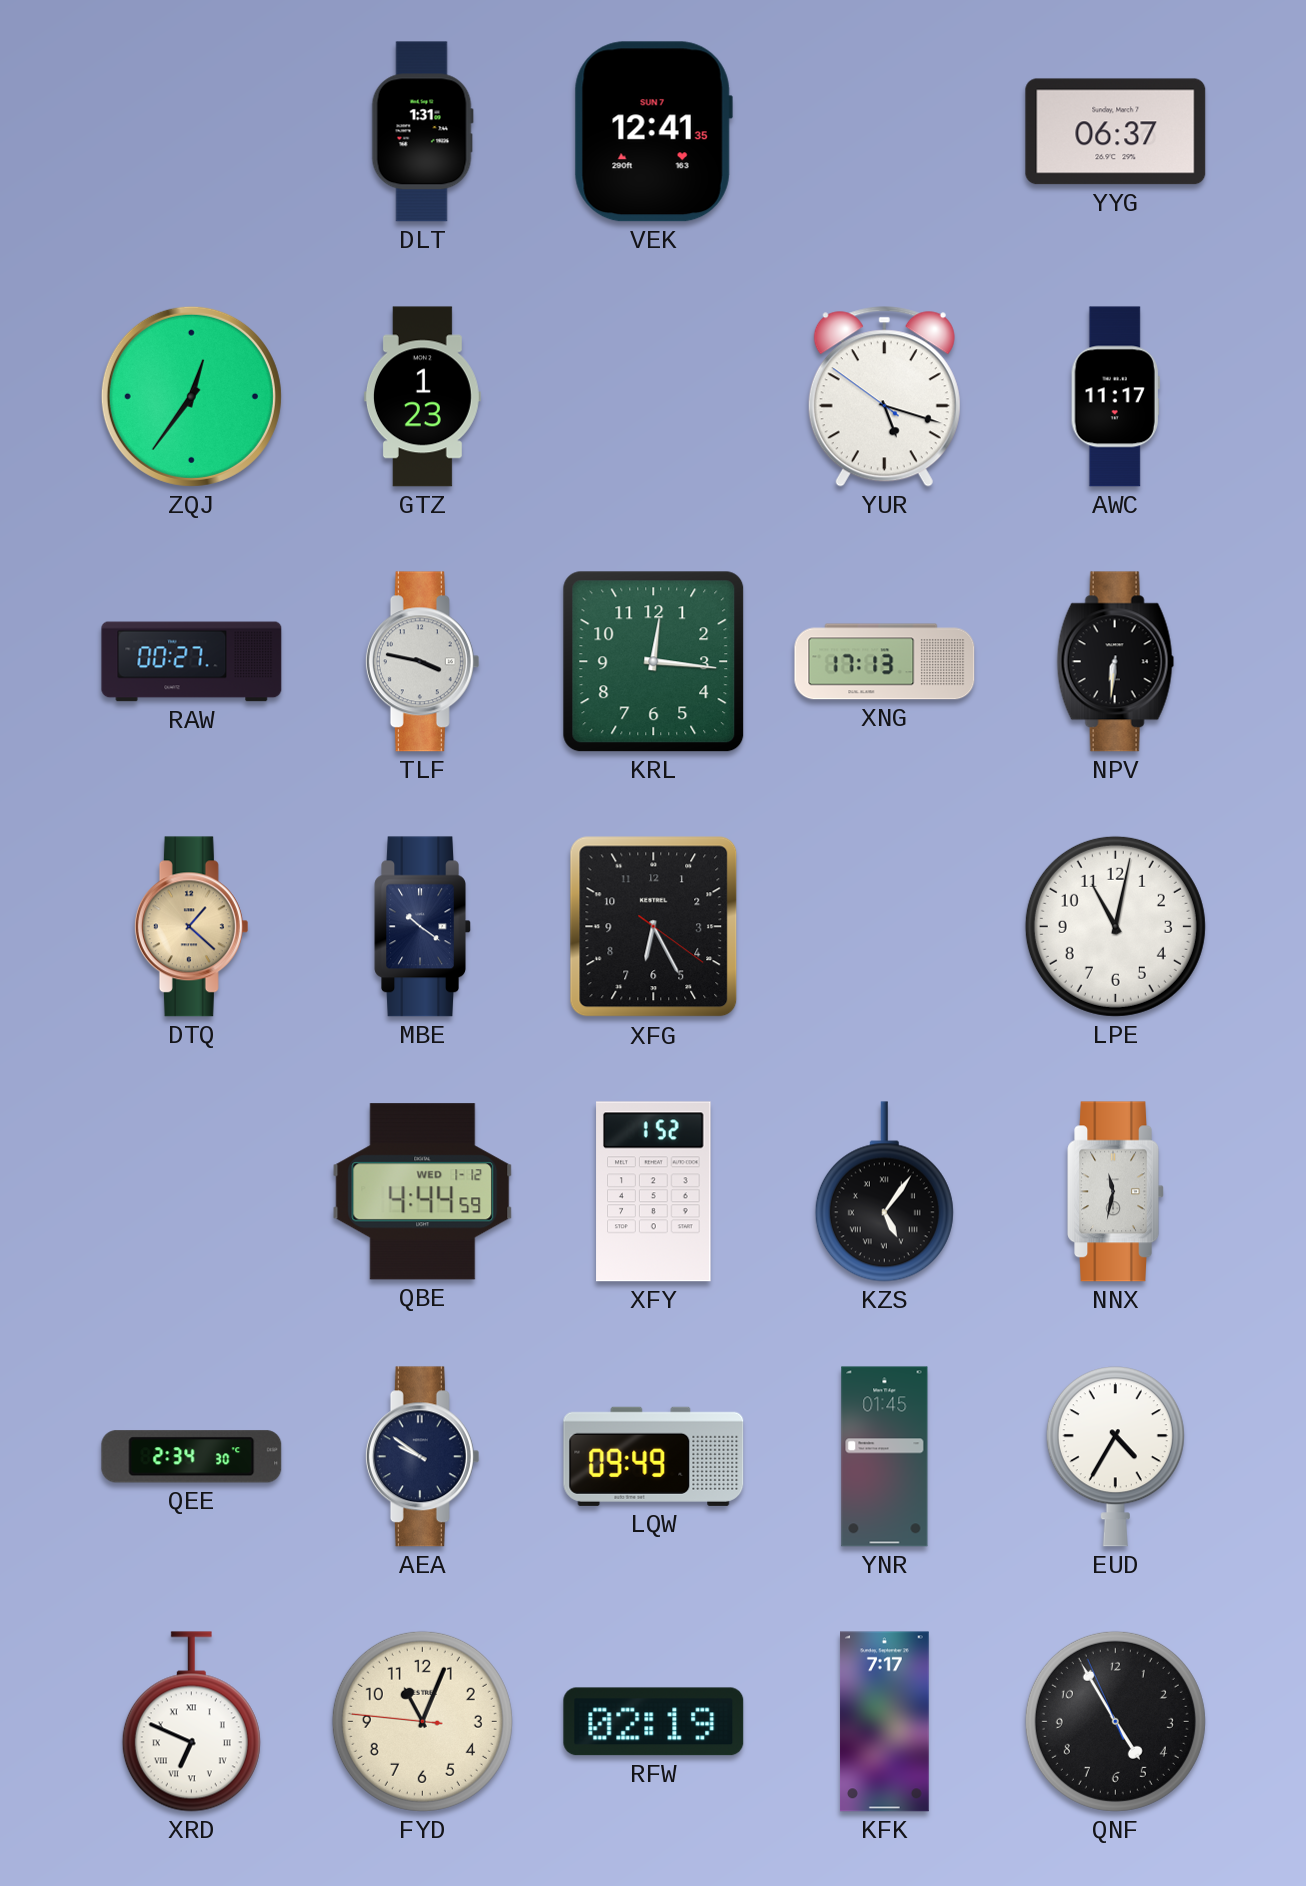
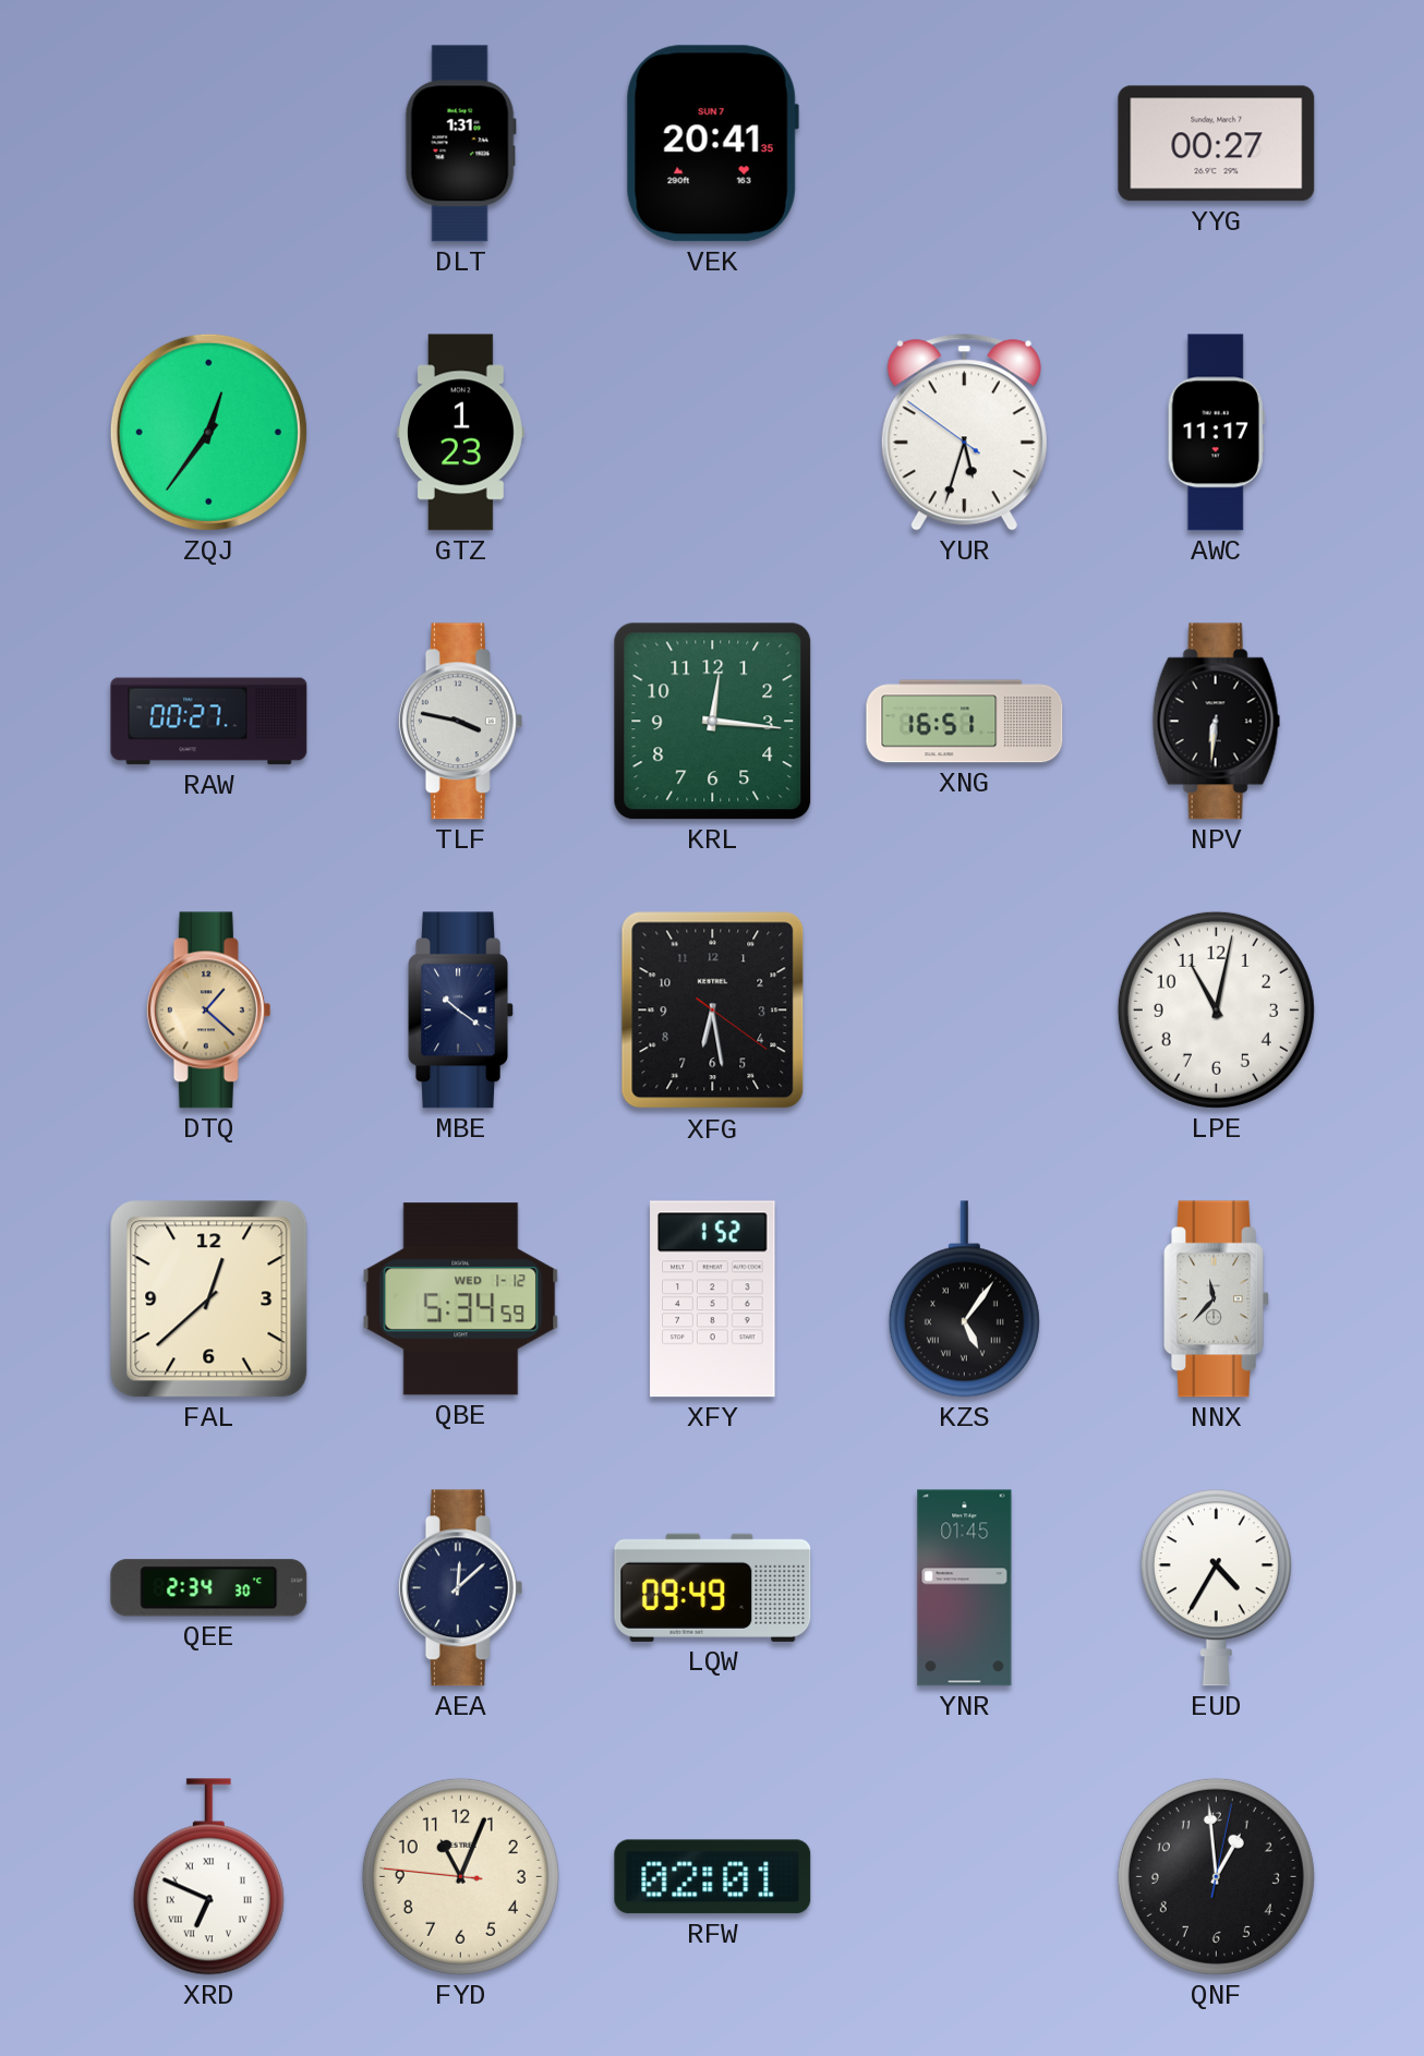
VEK: 12:41 -> 20:41
YYG: 06:37 -> 00:27
YUR: 5:17 -> 5:32
XNG: 17:13 -> 16:51
XFG: 6:25 -> 6:28
FAL: none -> 12:38
QBE: 4:44 -> 5:34
NNX: 11:32 -> 11:37
AEA: 9:51 -> 12:08
RFW: 02:19 -> 02:01
KFK: 7:17 -> none
QNF: 4:54 -> 12:59
